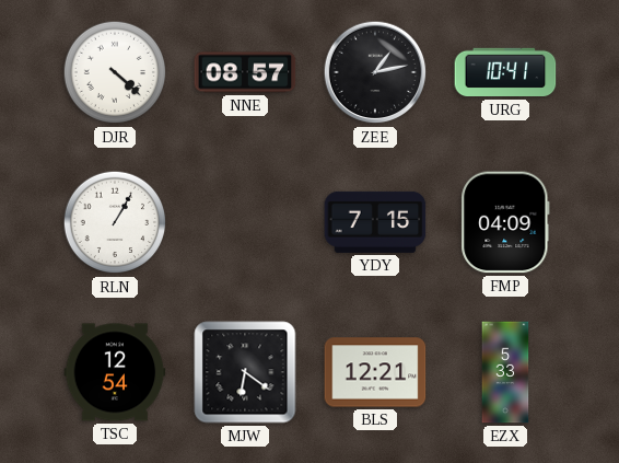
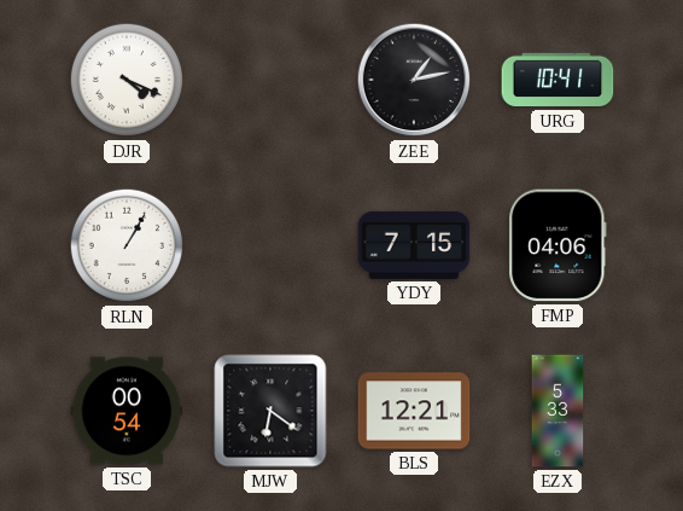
DJR: 4:22 -> 4:19
NNE: 08:57 -> none
FMP: 04:09 -> 04:06
TSC: 12:54 -> 00:54
